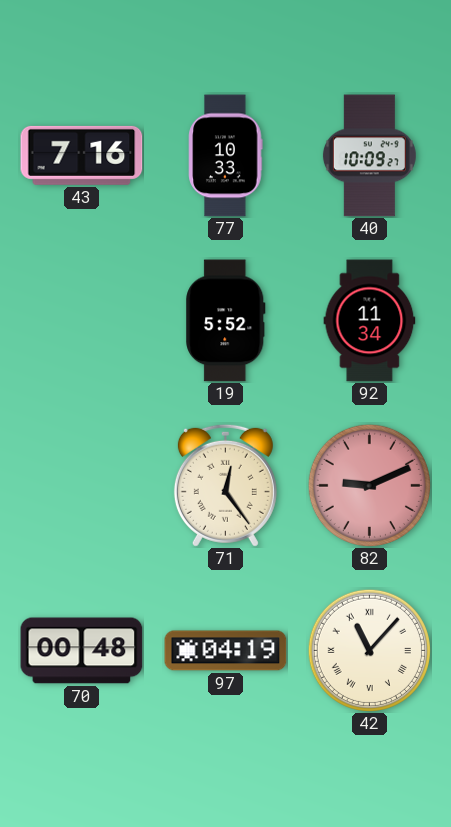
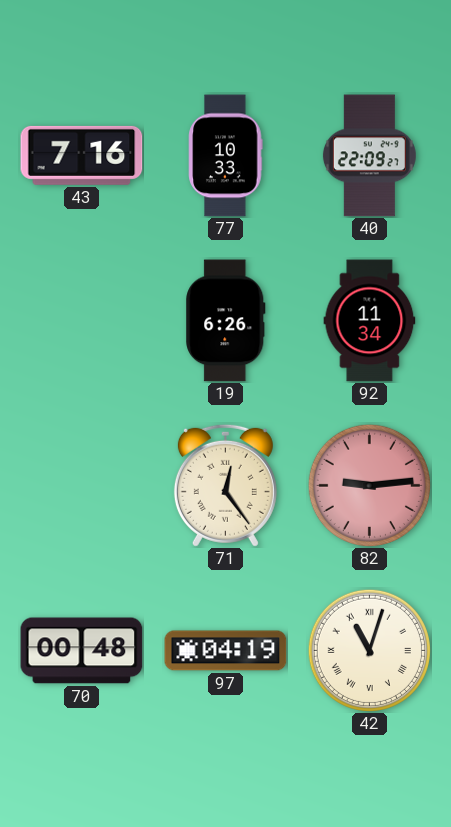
40: 10:09 -> 22:09
19: 5:52 -> 6:26
82: 9:11 -> 9:14
42: 11:07 -> 11:03
